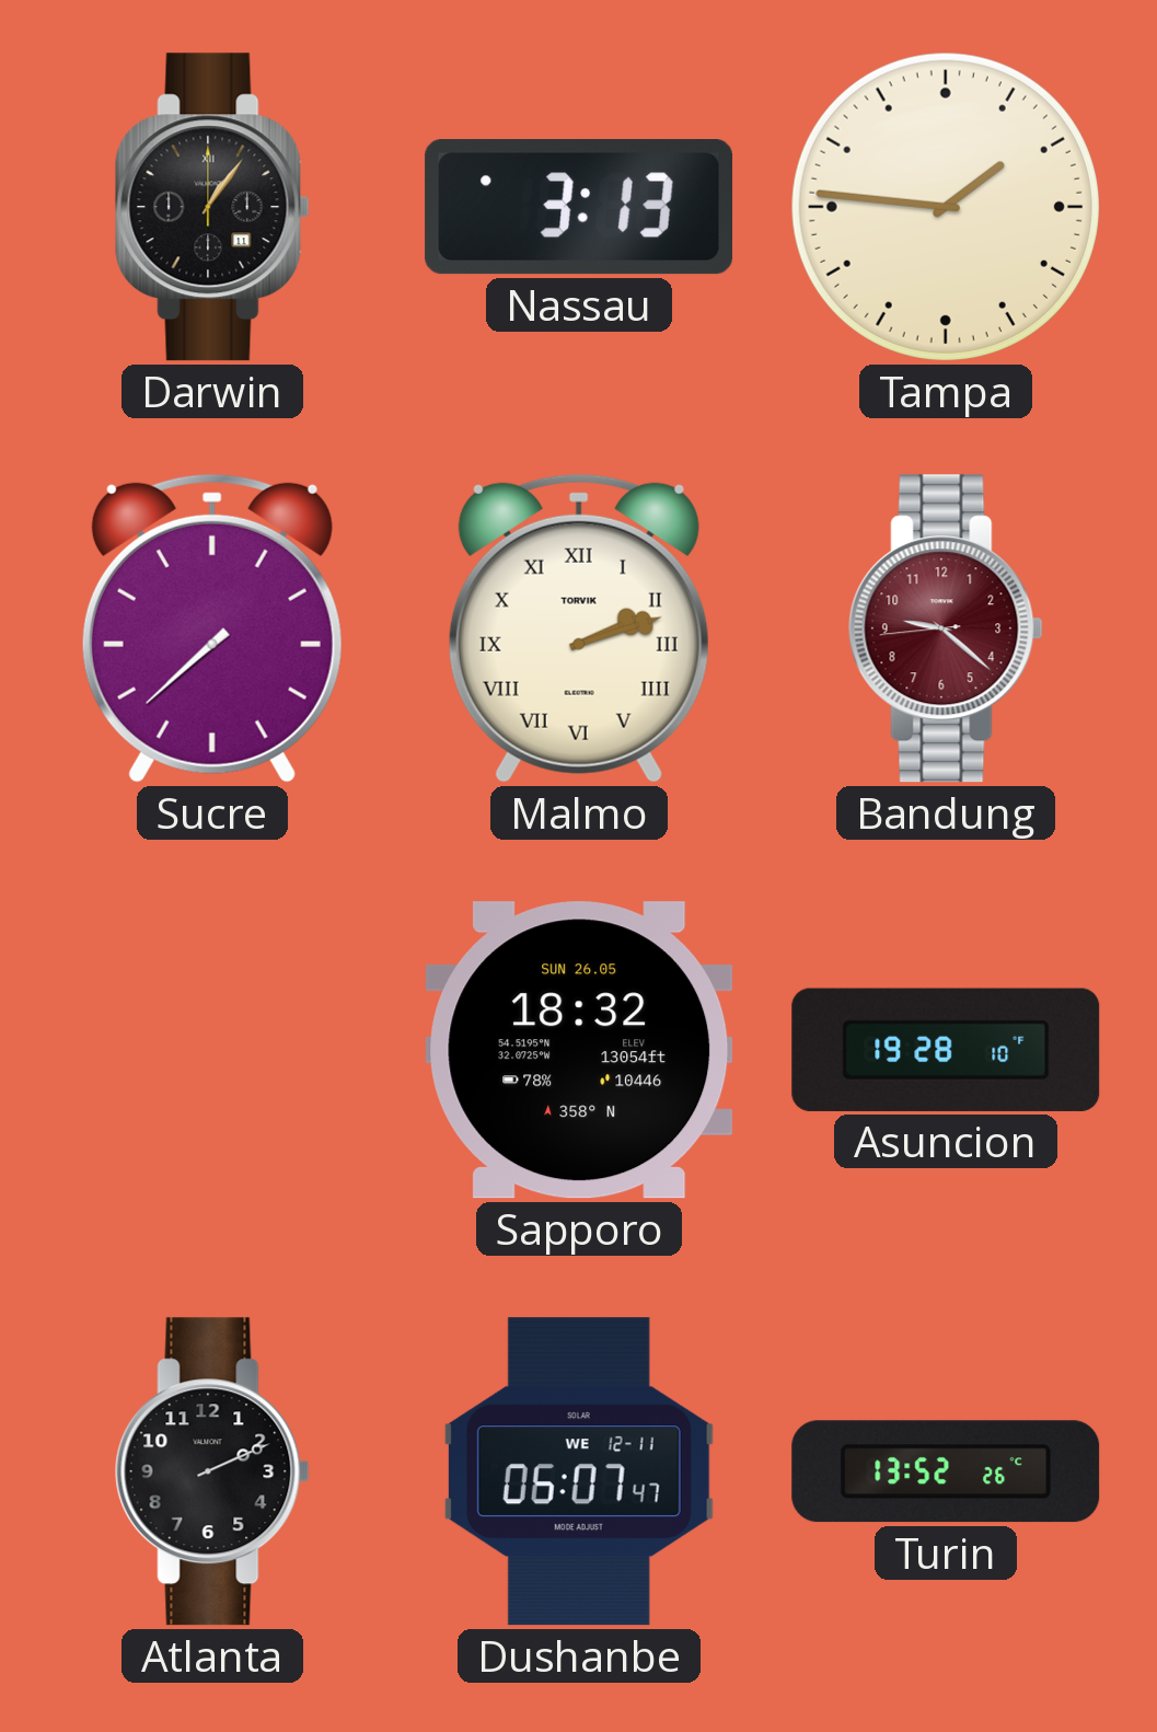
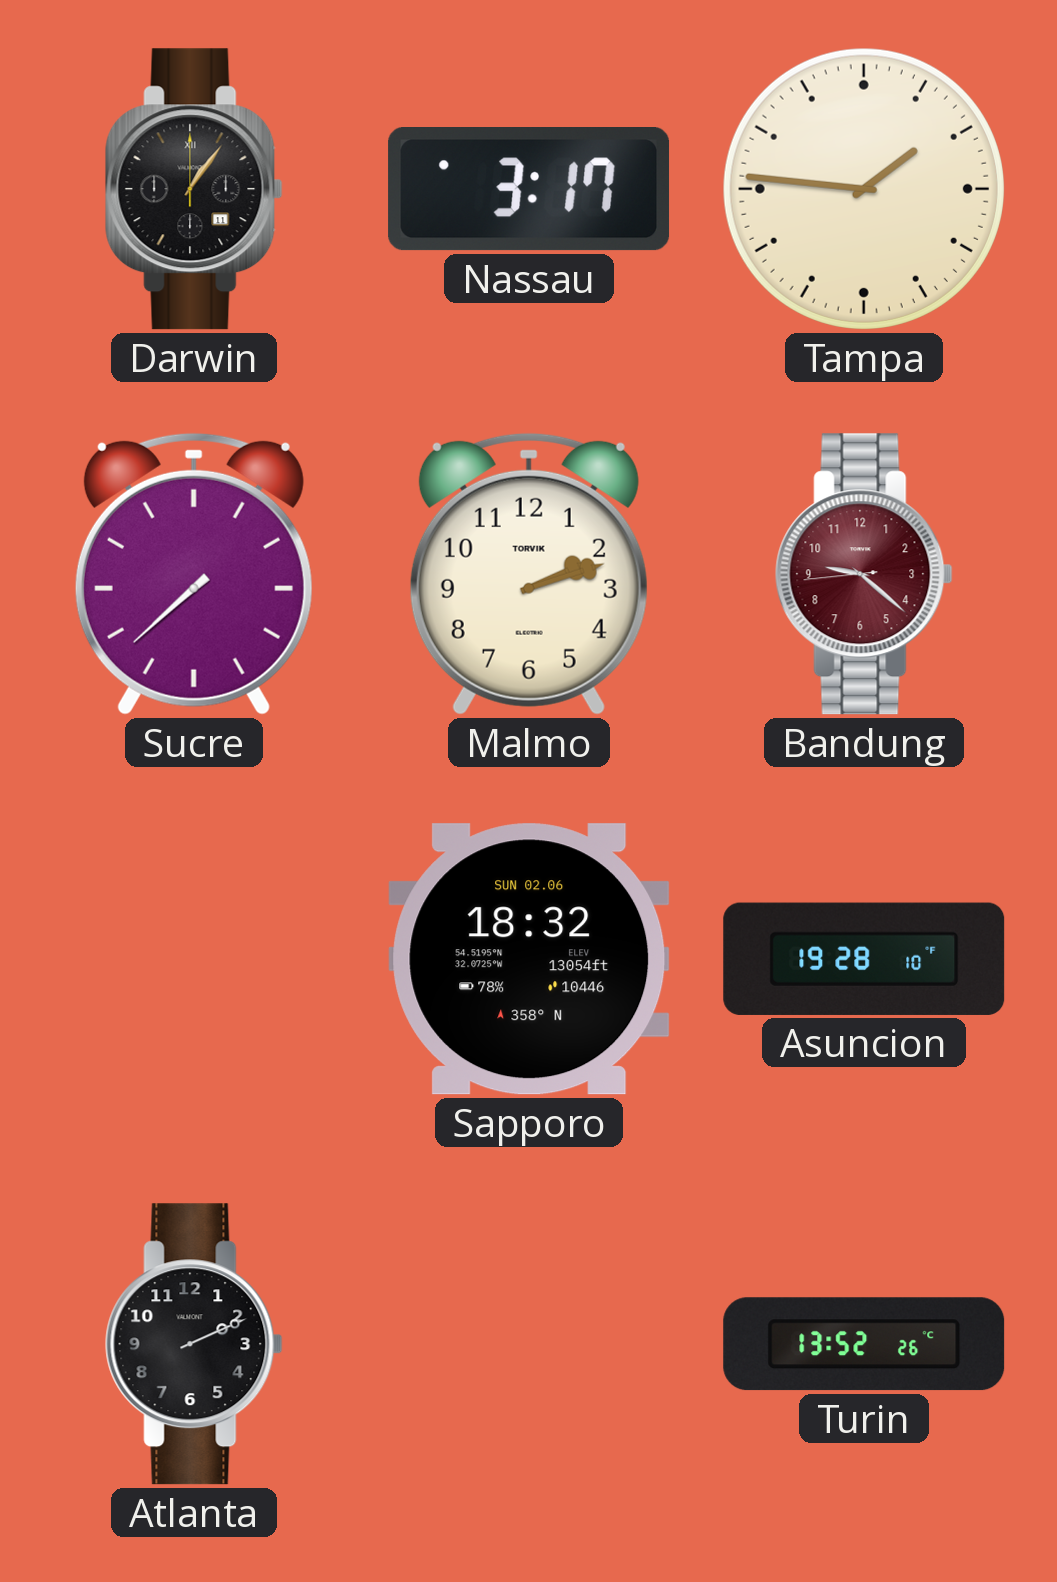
Nassau: 3:13 -> 3:17
Malmo numerals: Roman -> Arabic
Sapporo date: SUN 26.05 -> SUN 02.06
Dushanbe: 06:07 -> none
